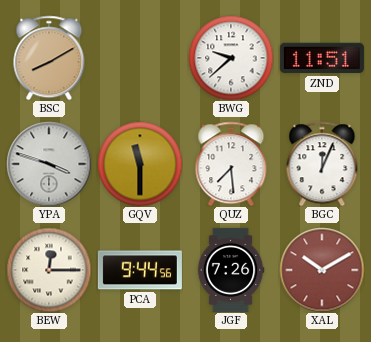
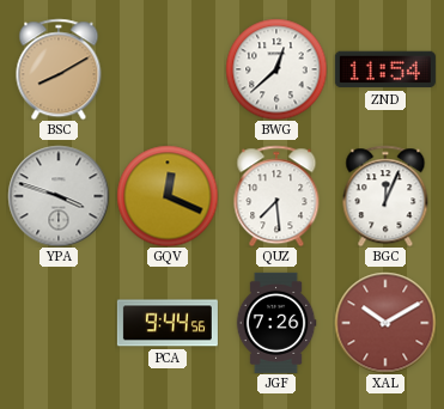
BWG: 9:38 -> 12:38
ZND: 11:51 -> 11:54
GQV: 11:30 -> 12:19
BEW: 12:15 -> none
